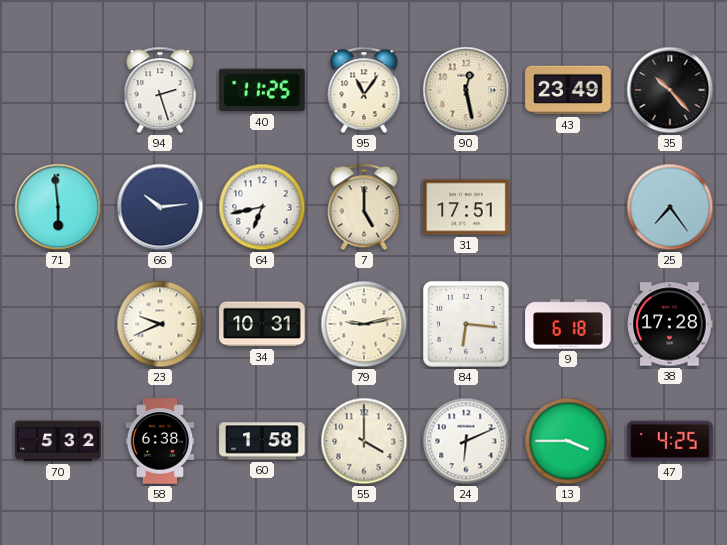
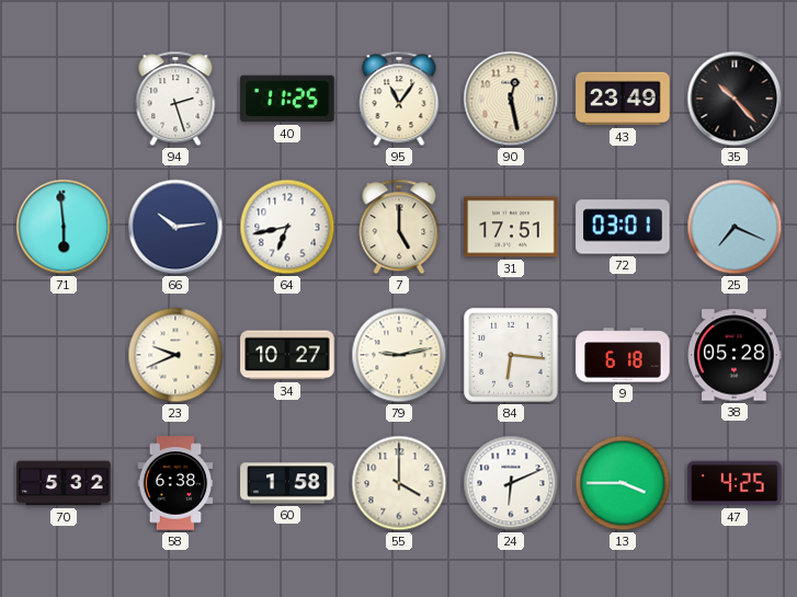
72: none -> 03:01
25: 7:24 -> 7:19
34: 10:31 -> 10:27
38: 17:28 -> 05:28
